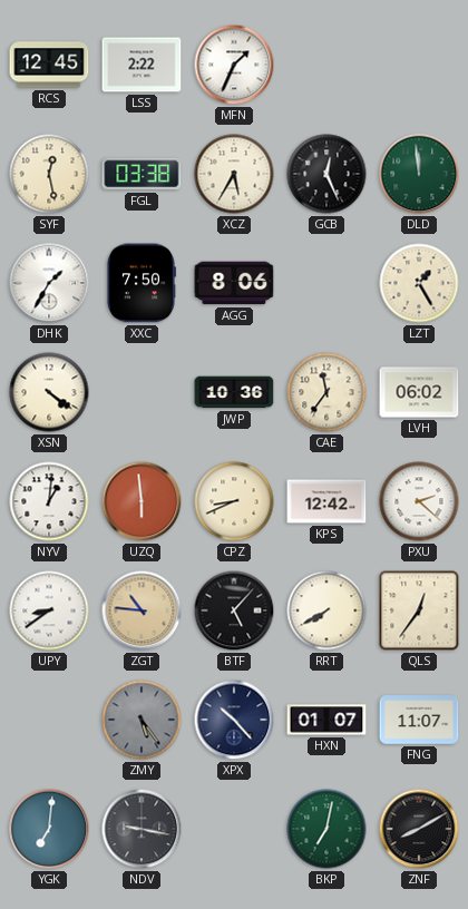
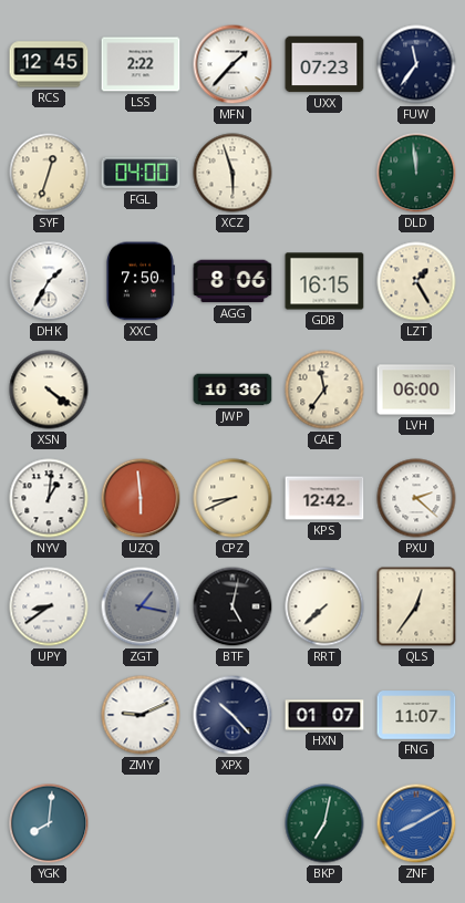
MFN: 1:34 -> 1:37
UXX: none -> 07:23
FUW: none -> 11:36
SYF: 12:28 -> 12:33
FGL: 03:38 -> 04:00
XCZ: 5:35 -> 5:57
GCB: 12:26 -> none
GDB: none -> 16:15
LVH: 06:02 -> 06:00
ZGT: 10:46 -> 1:17
ZGT dial: champagne -> grey
BTF: 5:07 -> 5:02
RRT: 7:40 -> 7:38
ZMY: 5:24 -> 9:11
ZMY dial: grey -> white
YGK: 7:01 -> 8:01
NDV: 9:17 -> none
ZNF dial: black -> blue
